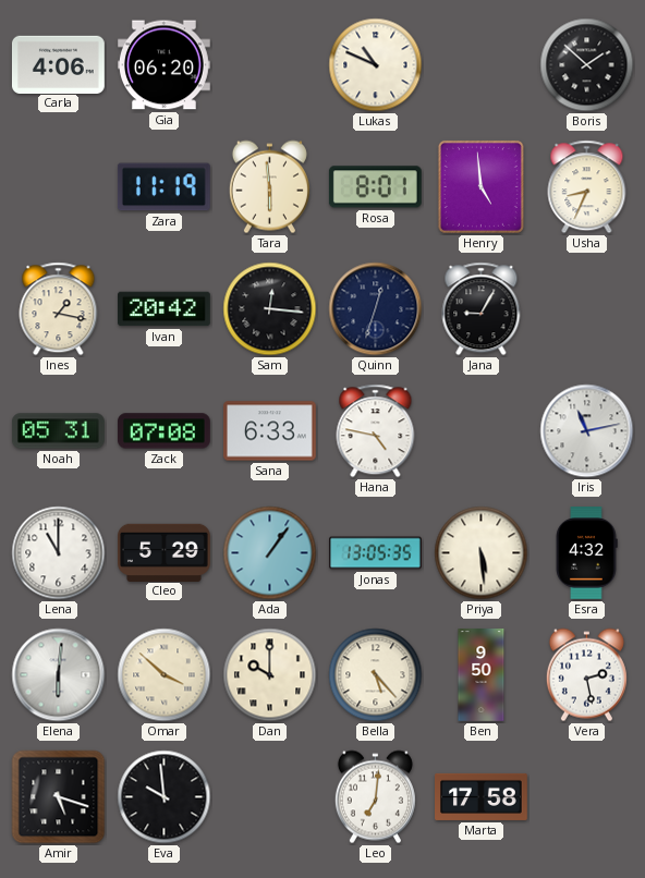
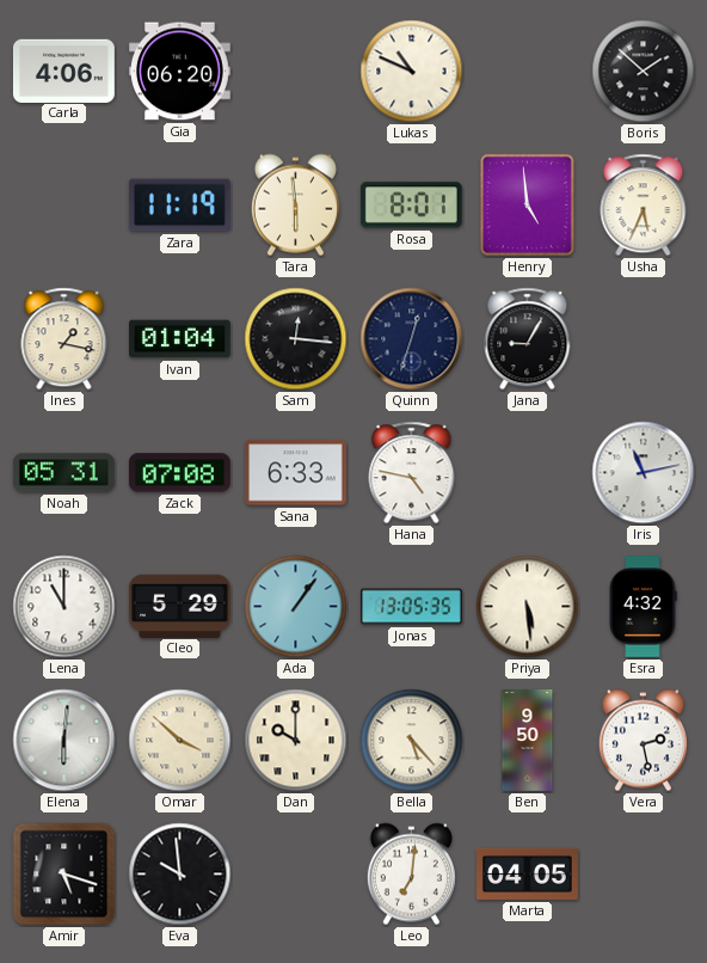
Usha: 8:34 -> 5:34
Ivan: 20:42 -> 01:04
Marta: 17:58 -> 04:05
